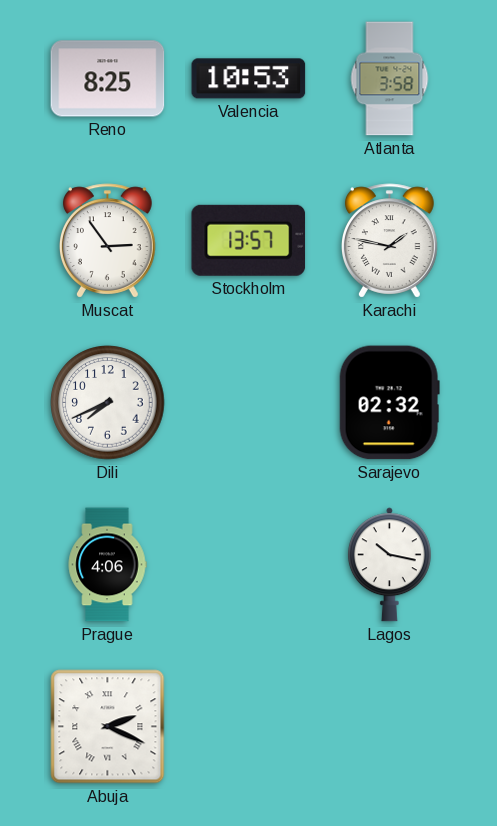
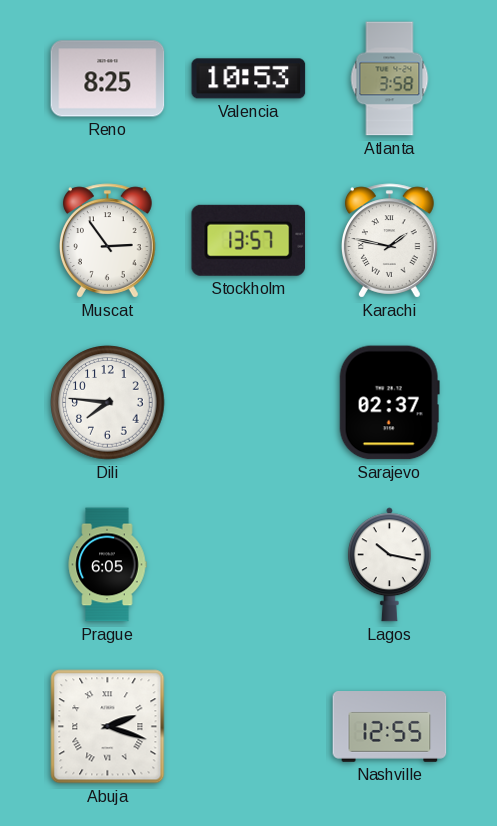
Dili: 7:41 -> 7:46
Sarajevo: 02:32 -> 02:37
Prague: 4:06 -> 6:05
Abuja: 2:19 -> 2:18
Nashville: none -> 12:55
